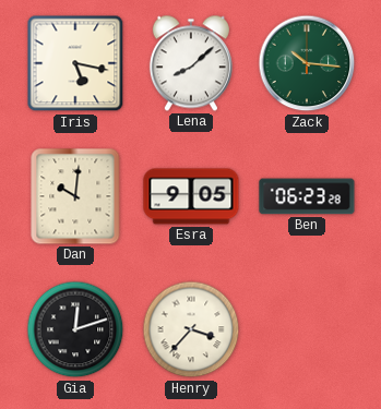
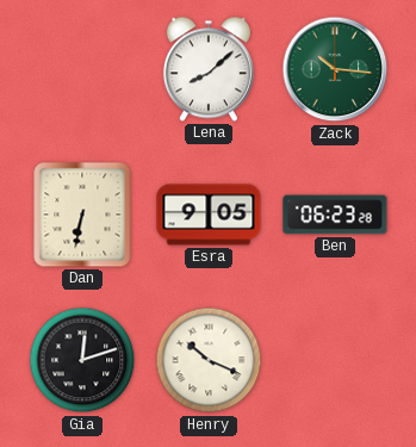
Iris: 5:17 -> none
Dan: 10:01 -> 6:32
Henry: 3:37 -> 10:19
